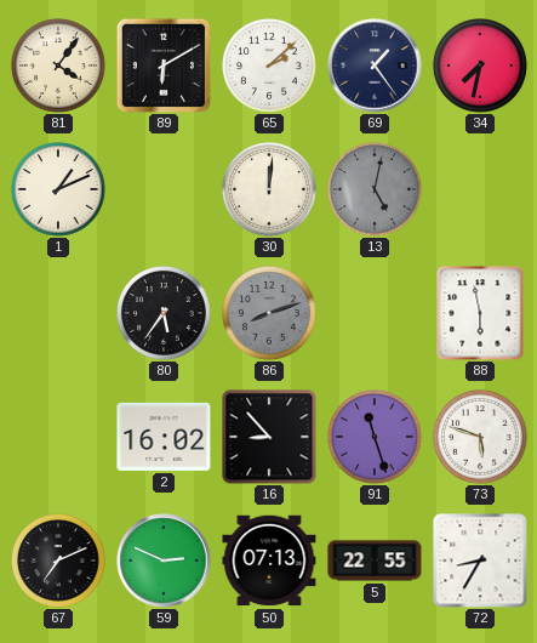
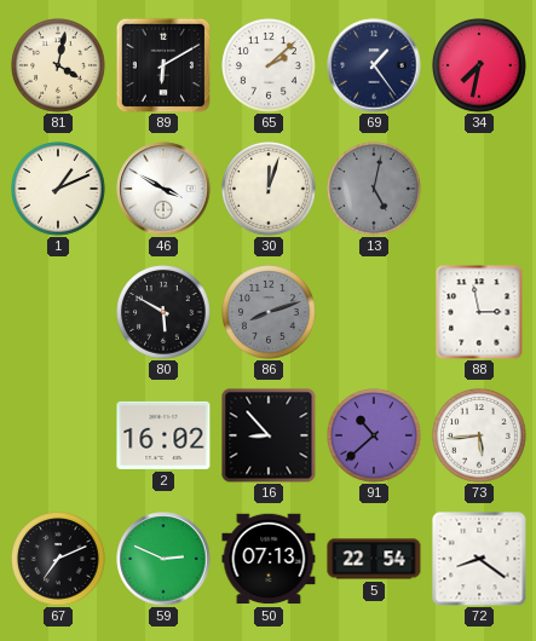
81: 4:06 -> 4:02
46: none -> 3:50
30: 12:01 -> 12:03
80: 5:36 -> 5:50
88: 5:58 -> 2:58
91: 11:27 -> 10:38
73: 5:48 -> 5:44
5: 22:55 -> 22:54
72: 8:35 -> 8:21
